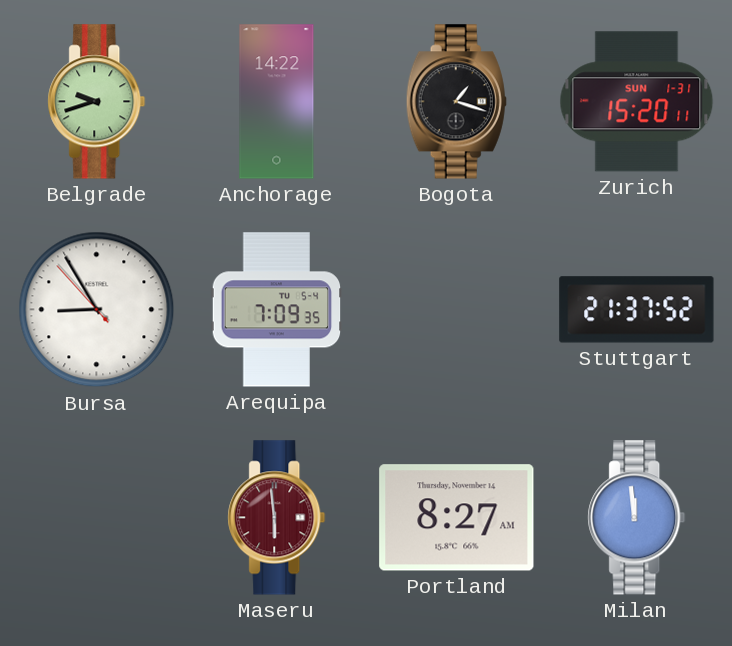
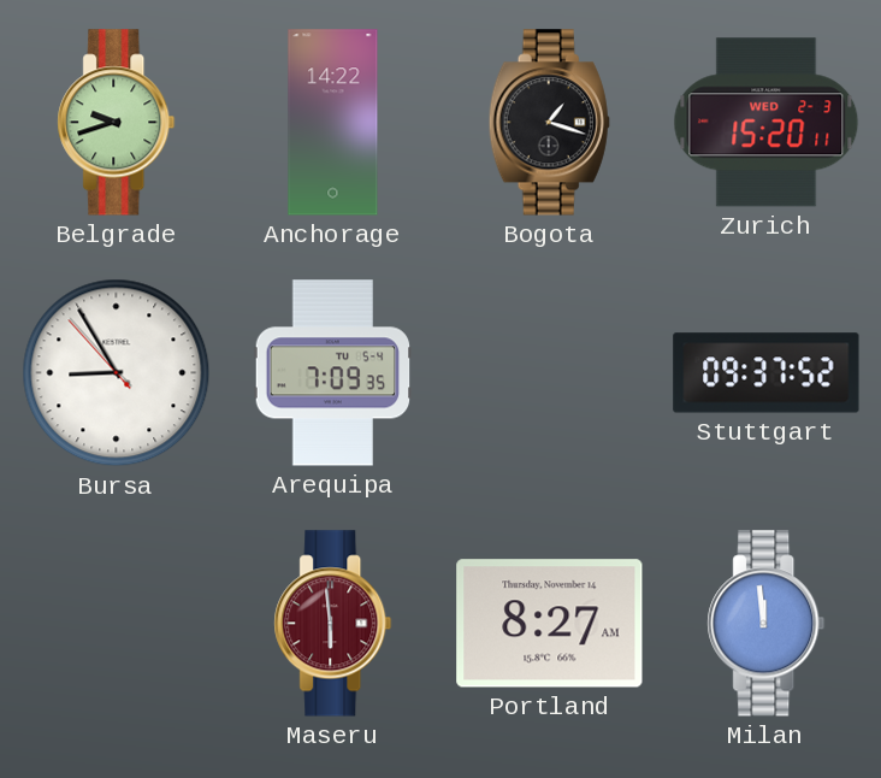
Zurich date: SUN 1-31 -> WED 2-3
Stuttgart: 21:37 -> 09:37
